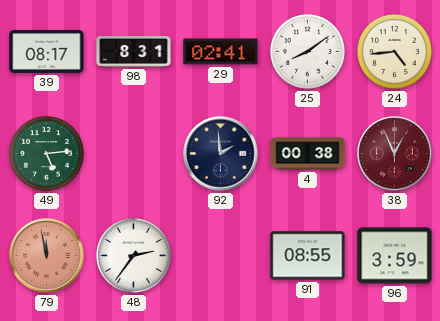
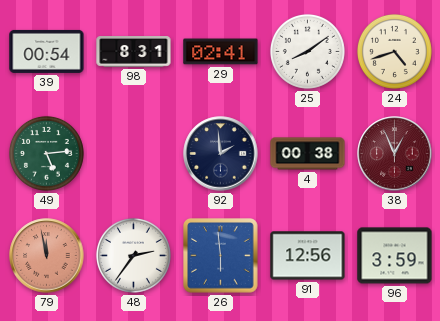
39: 08:17 -> 00:54
24: 4:44 -> 4:42
26: none -> 5:59
91: 08:55 -> 12:56
